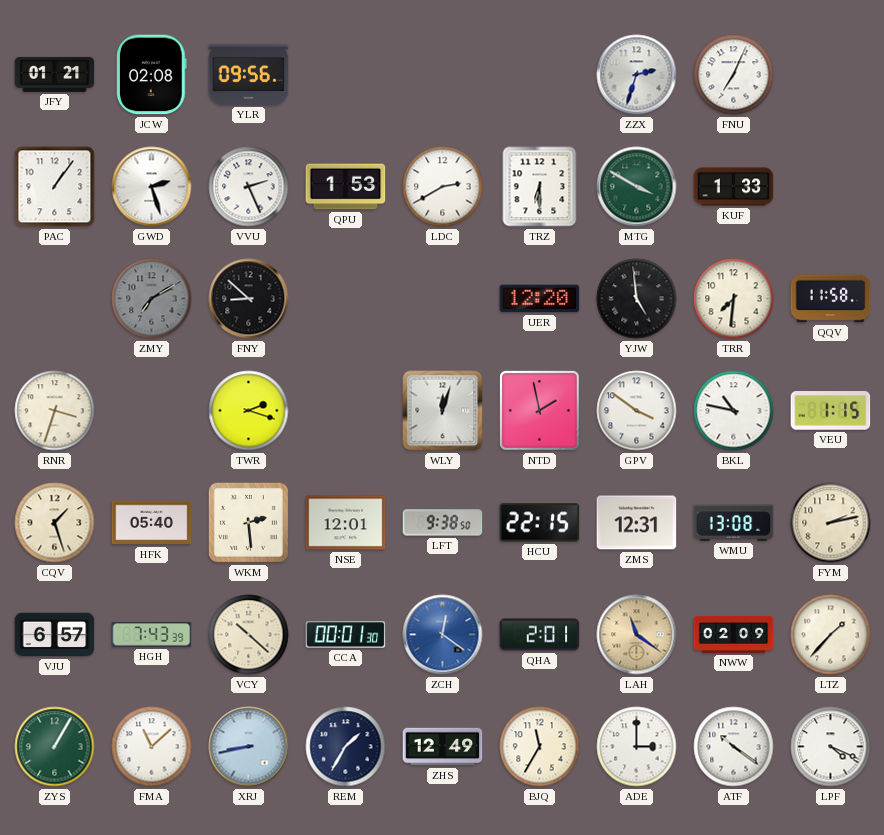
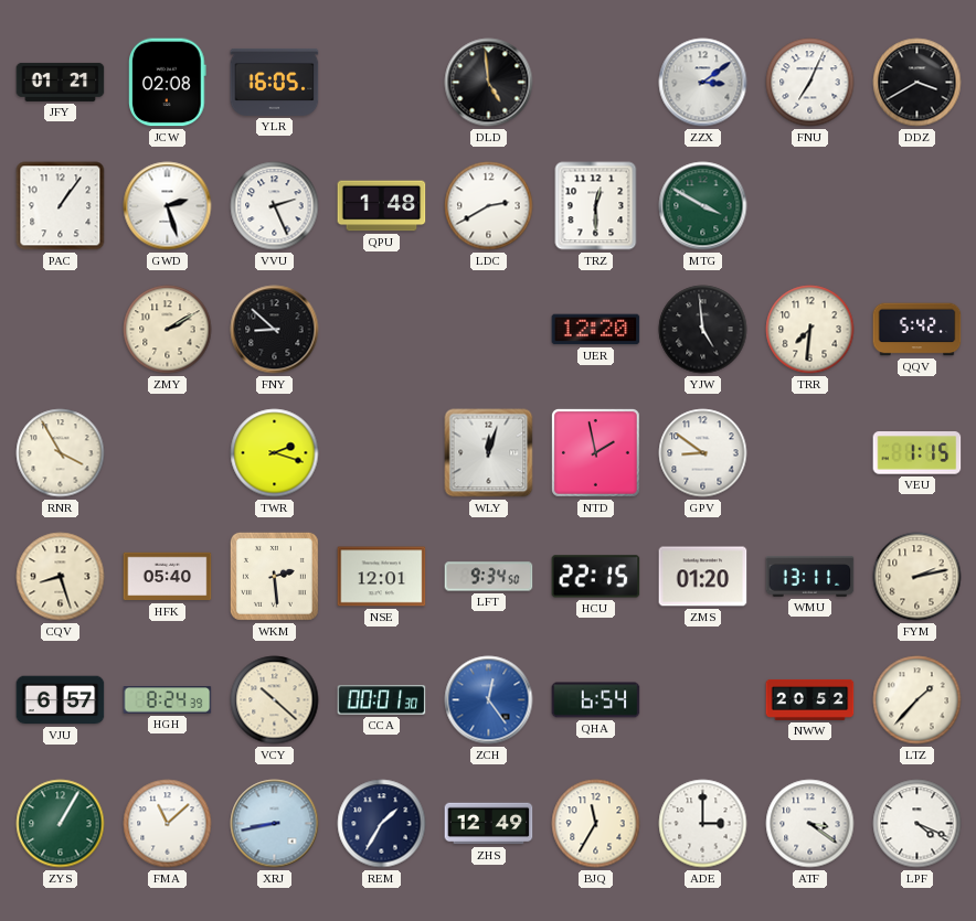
YLR: 09:56 -> 16:05
DLD: none -> 4:59
ZZX: 2:33 -> 3:09
DDZ: none -> 3:40
QPU: 1:53 -> 1:48
TRZ: 6:30 -> 12:30
KUF: 1:33 -> none
ZMY: 7:10 -> 2:10
ZMY dial: grey -> cream
QQV: 11:58 -> 5:42
RNR: 3:33 -> 3:55
GPV: 3:51 -> 8:51
BKL: 10:47 -> none
CQV: 1:27 -> 8:27
LFT: 9:38 -> 9:34
ZMS: 12:31 -> 01:20
WMU: 13:08 -> 13:11
HGH: 7:43 -> 8:24
ZCH: 12:21 -> 12:24
QHA: 2:01 -> 6:54
LAH: 11:21 -> none
NWW: 02:09 -> 20:52
ATF: 10:21 -> 3:21
